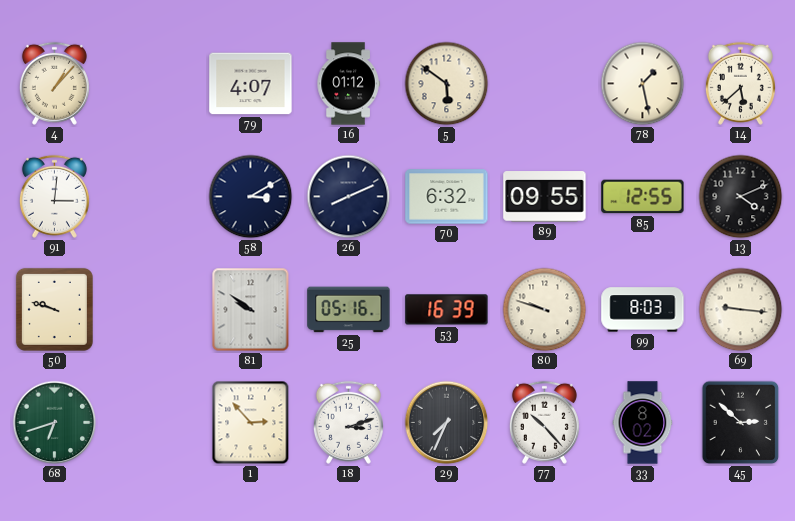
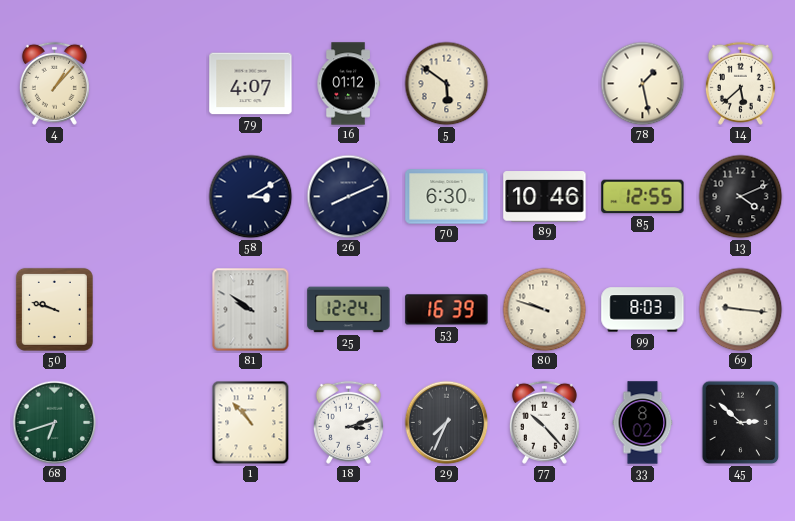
91: 3:01 -> none
70: 6:32 -> 6:30
89: 09:55 -> 10:46
25: 05:16 -> 12:24
1: 2:53 -> 10:53
